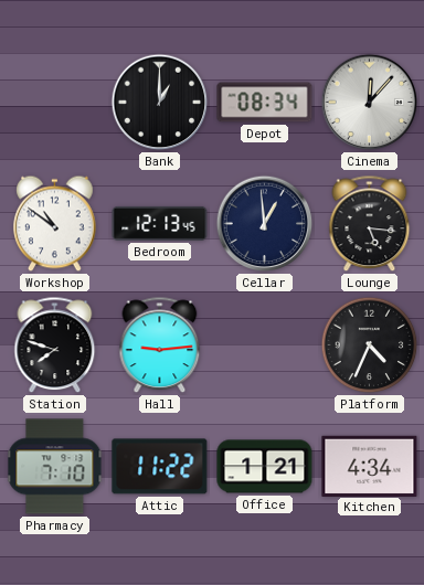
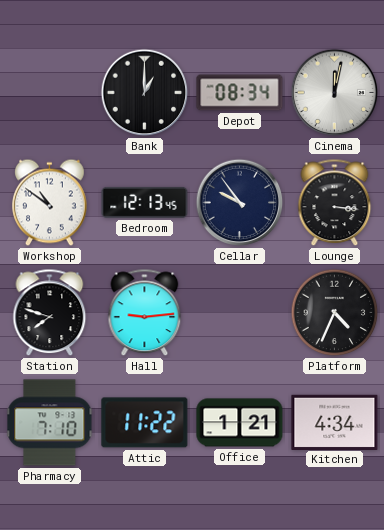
Cinema: 12:07 -> 12:02
Cellar: 12:59 -> 9:54
Lounge: 5:16 -> 3:16
